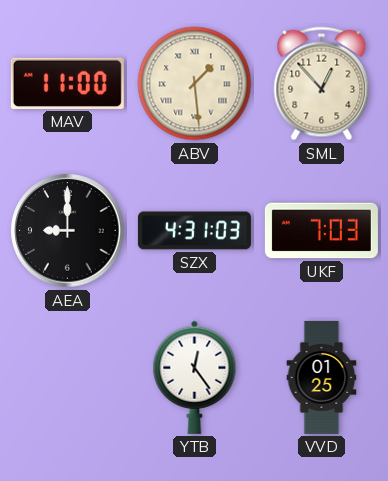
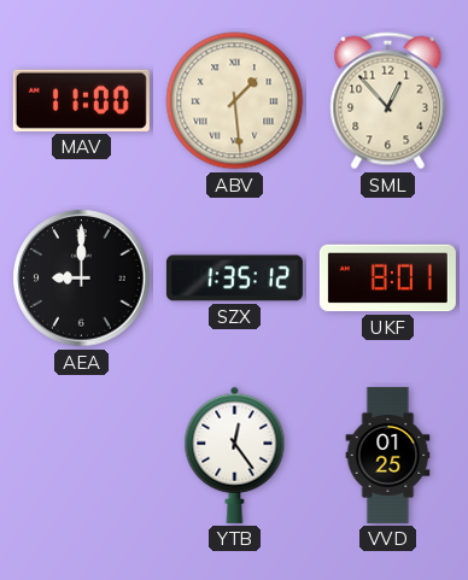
SZX: 4:31 -> 1:35
UKF: 7:03 -> 8:01
